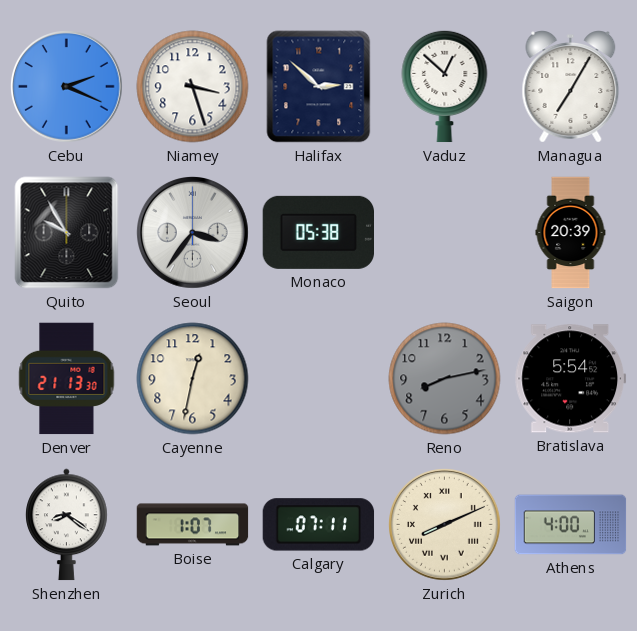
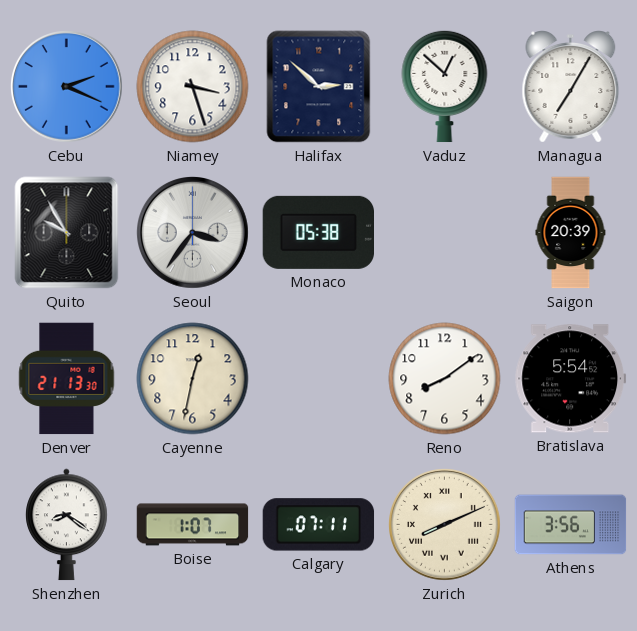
Reno: 8:13 -> 8:09
Reno dial: grey -> white
Athens: 4:00 -> 3:56
